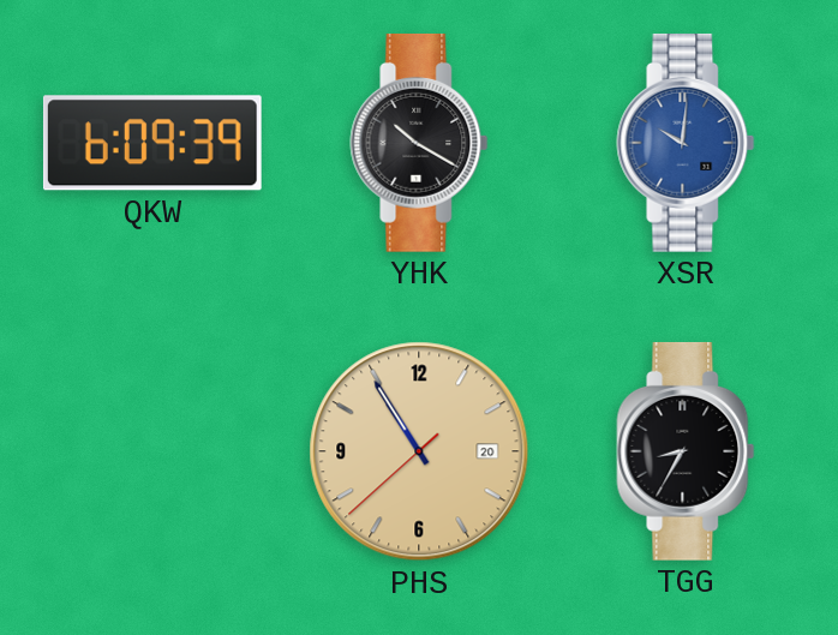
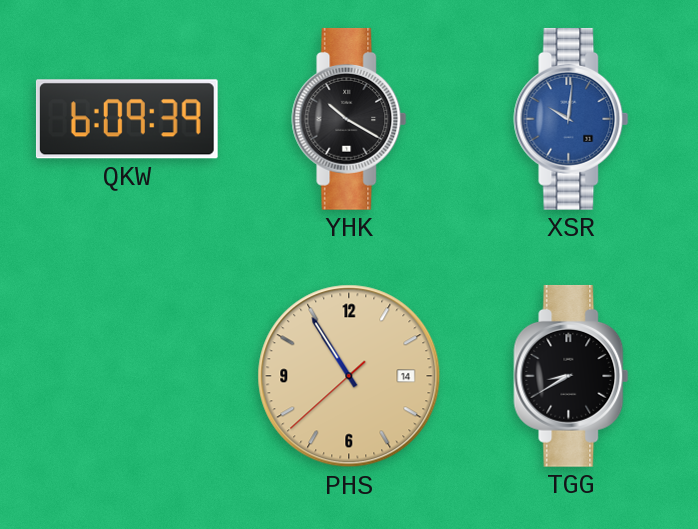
PHS date: 20 -> 14
TGG: 8:35 -> 8:40
